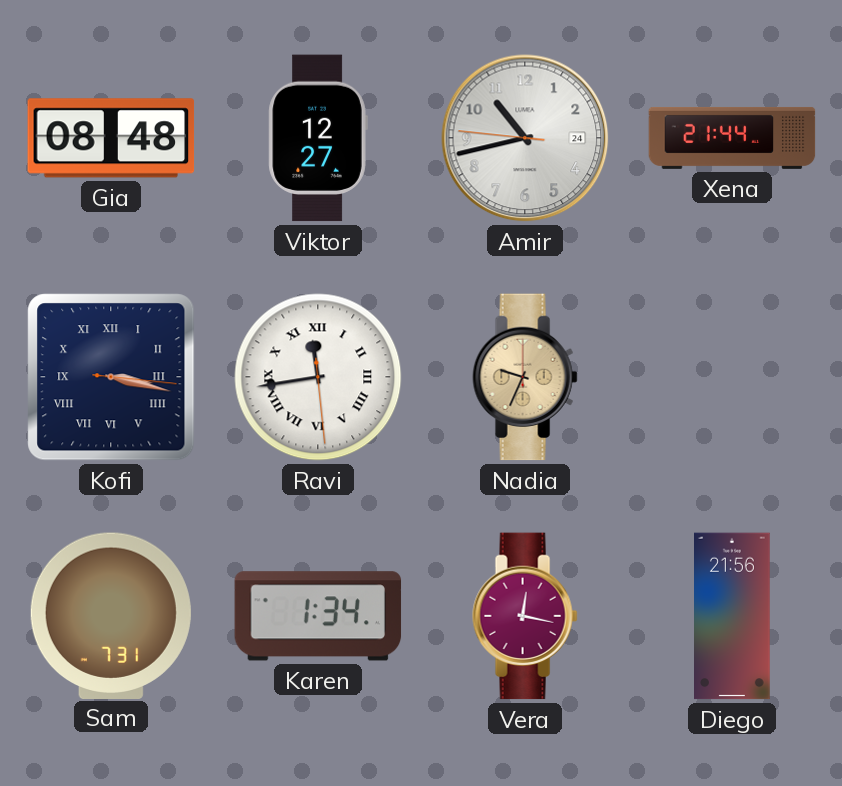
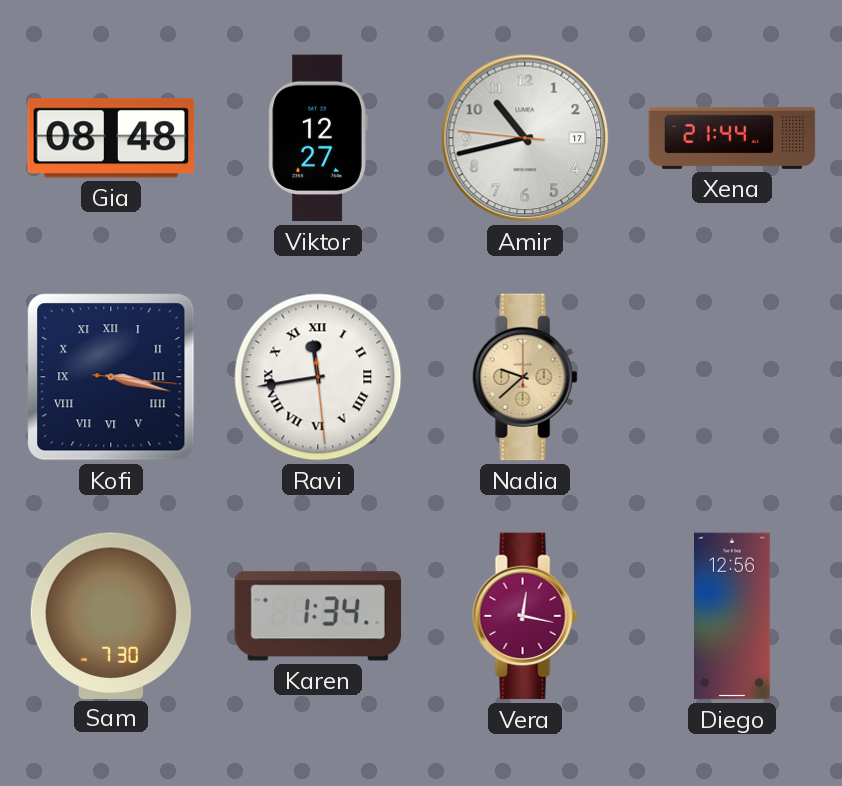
Amir date: 24 -> 17
Nadia: 9:34 -> 9:38
Sam: 7:31 -> 7:30
Diego: 21:56 -> 12:56
